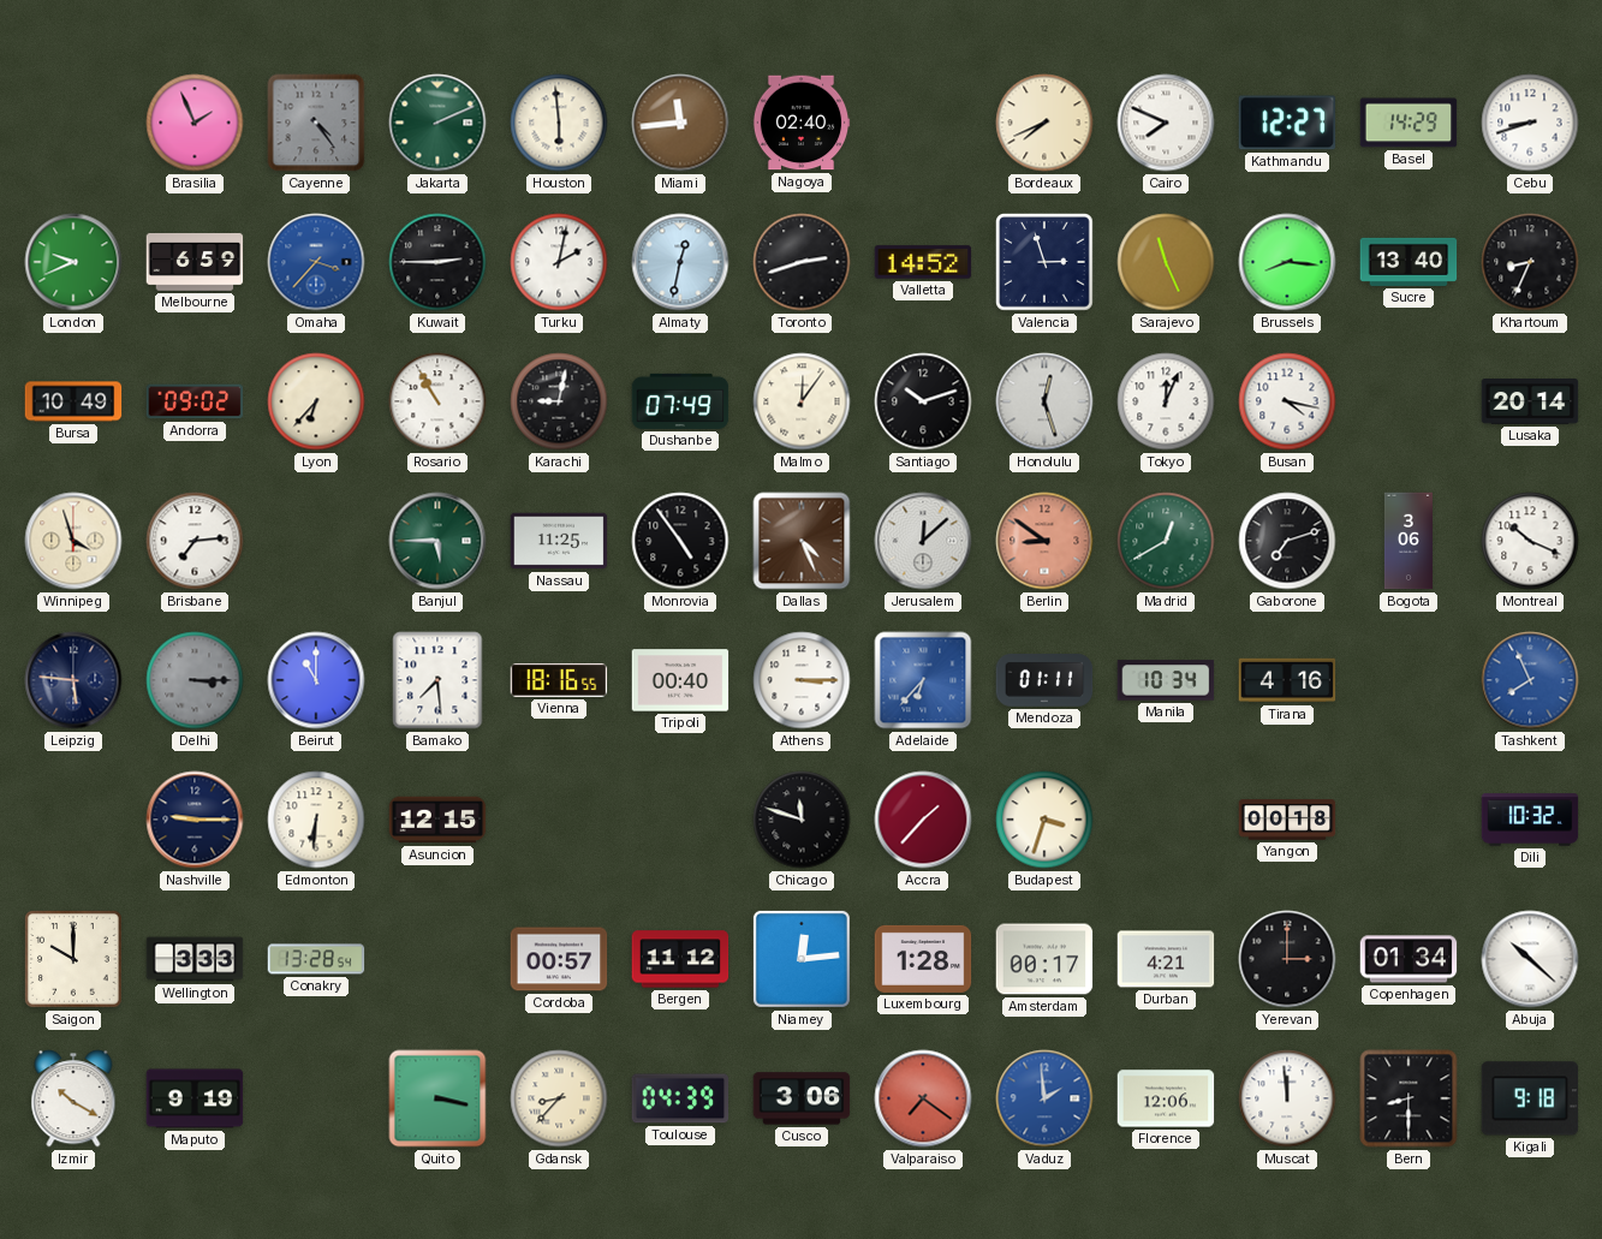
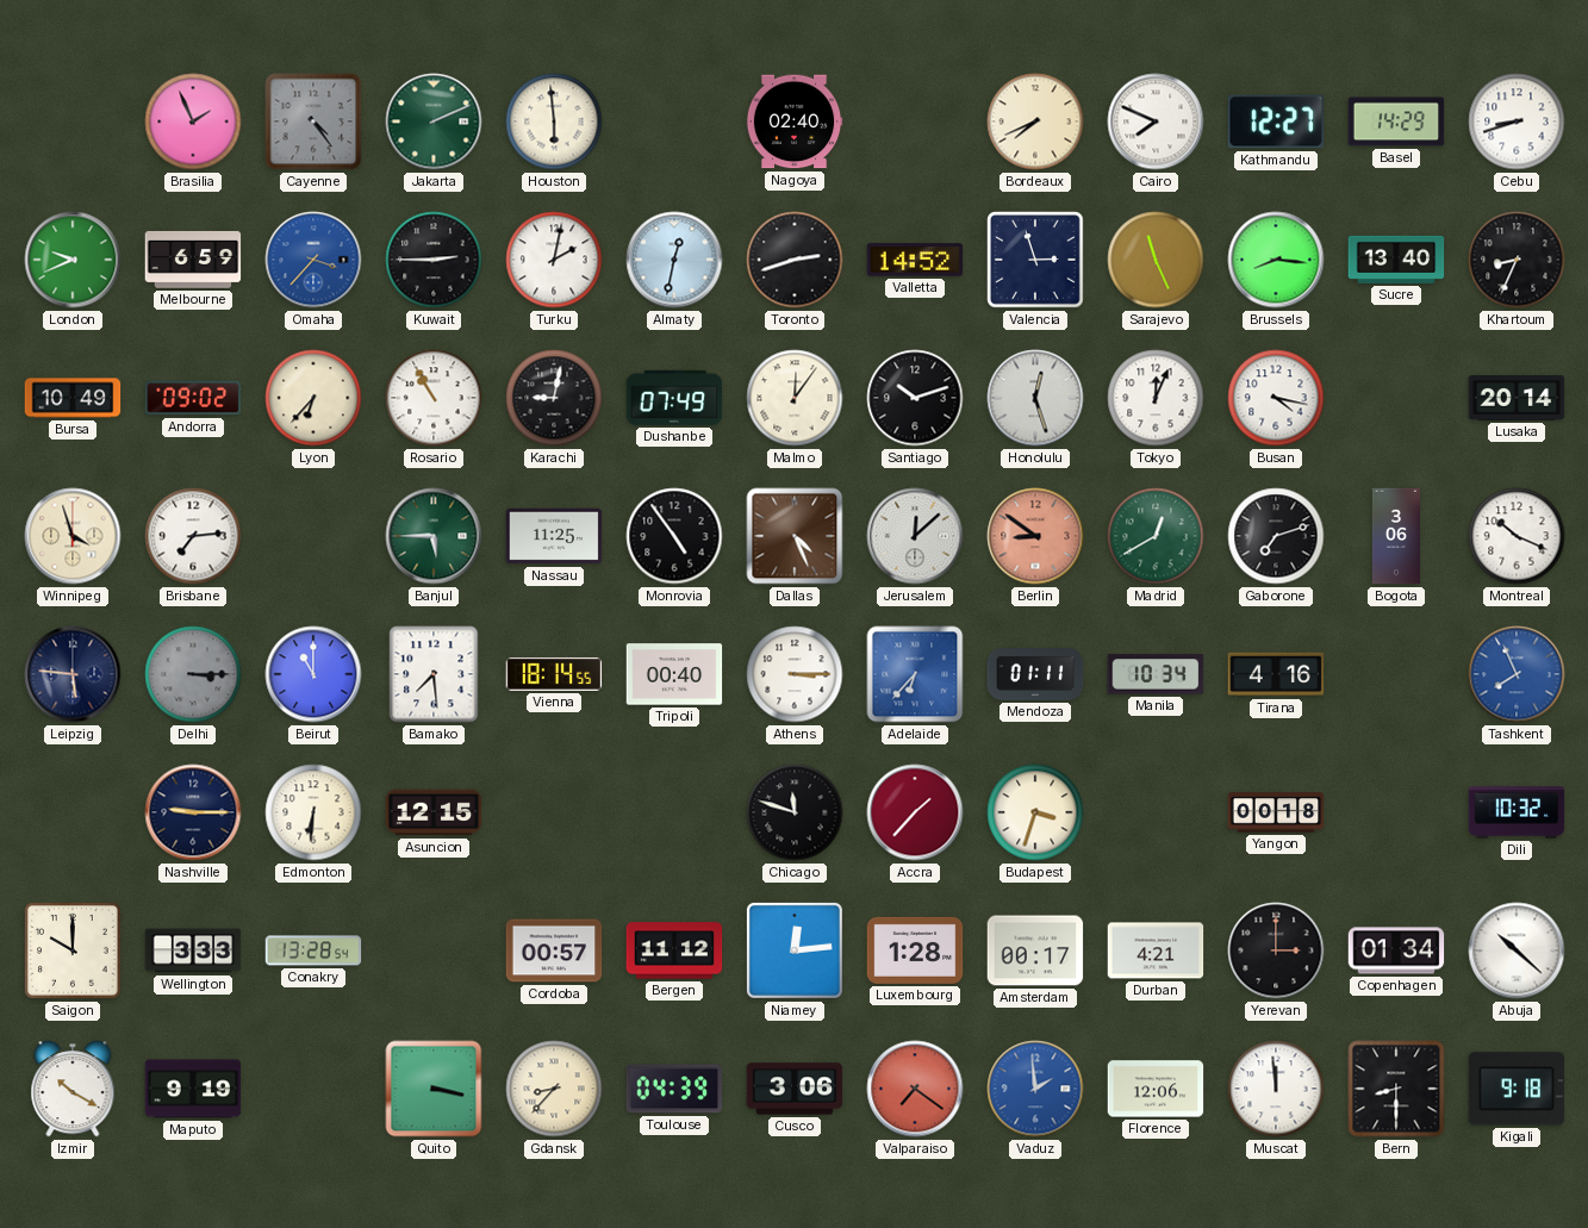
Miami: 11:44 -> none
Vienna: 18:16 -> 18:14
